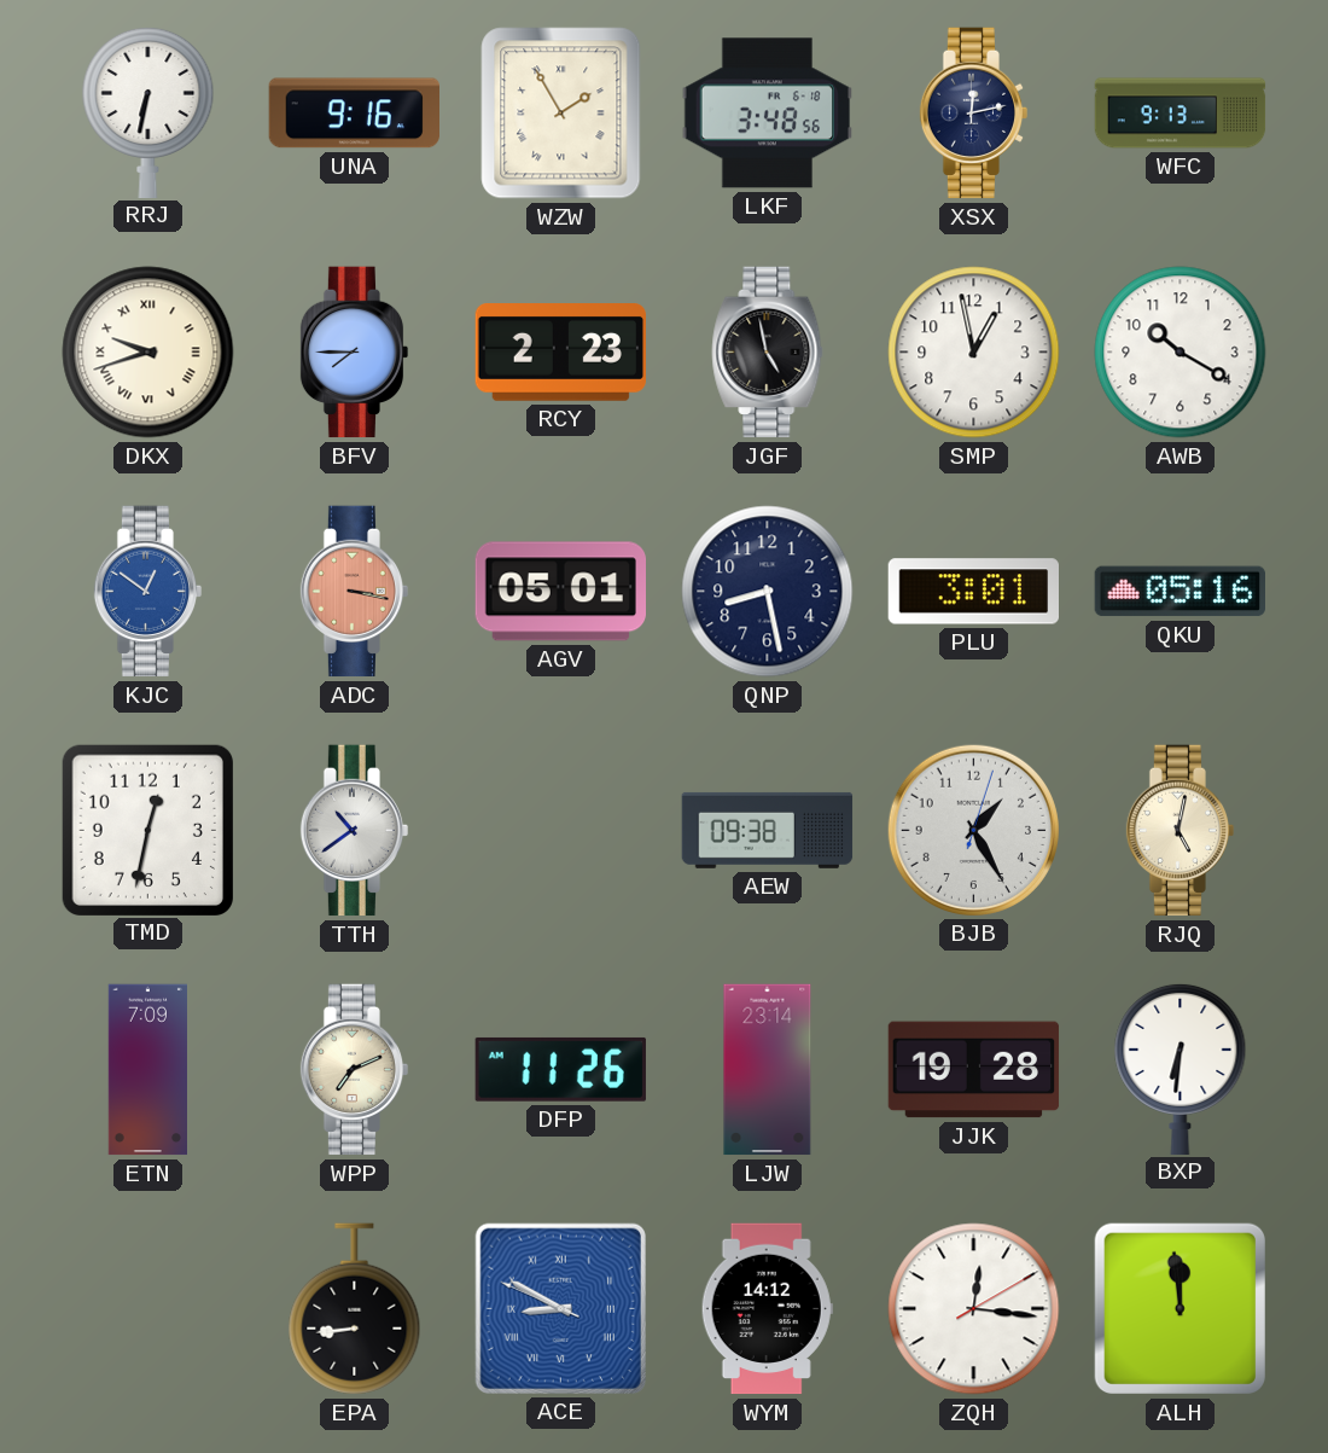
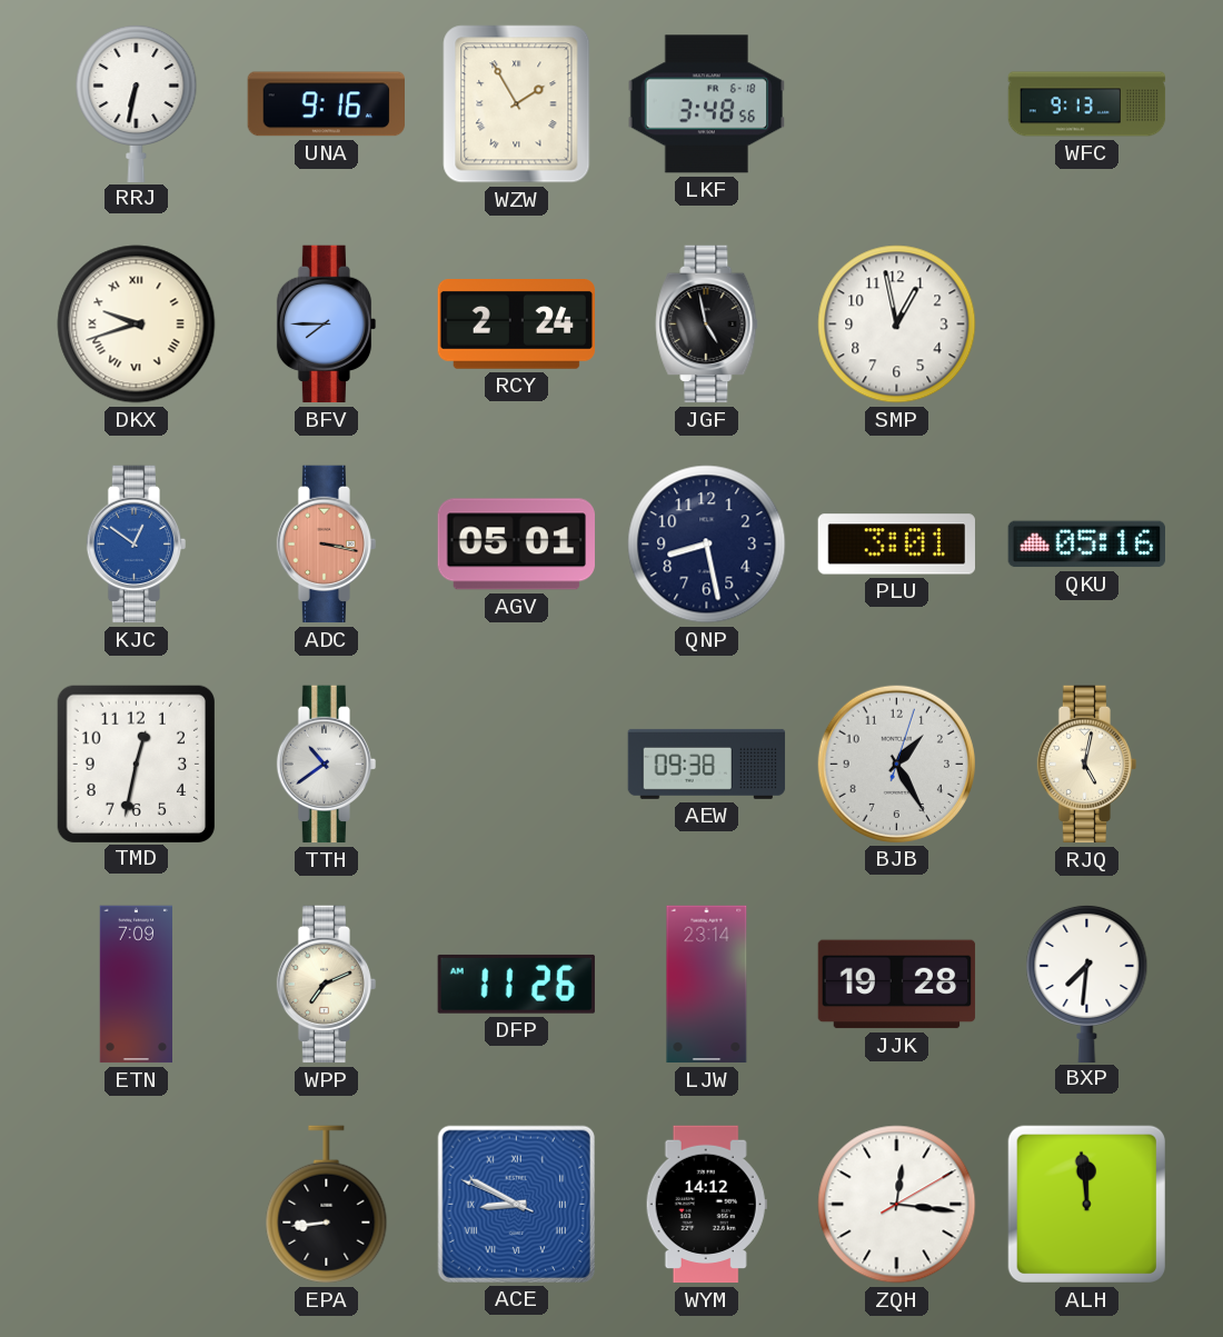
XSX: 12:13 -> none
RCY: 2:23 -> 2:24
AWB: 10:20 -> none
BXP: 6:31 -> 7:31
